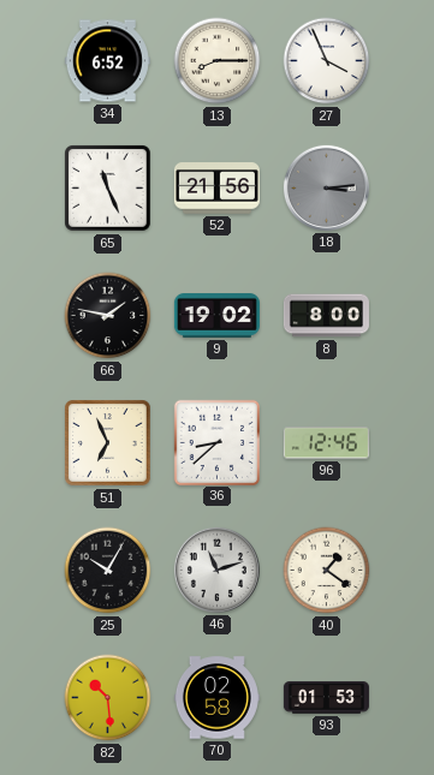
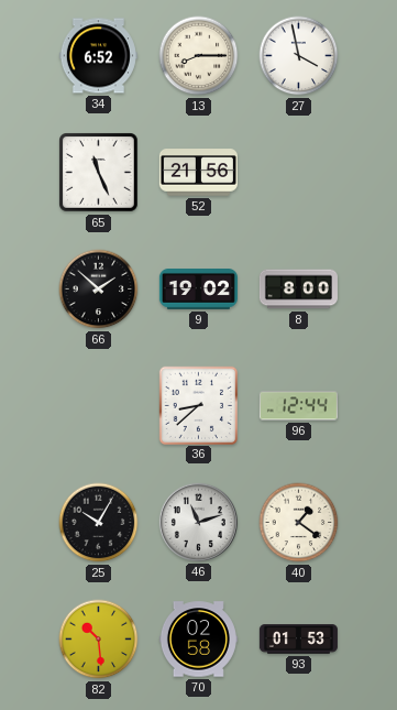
27: 3:56 -> 3:58
18: 3:14 -> none
66: 1:47 -> 1:52
51: 6:56 -> none
96: 12:46 -> 12:44
